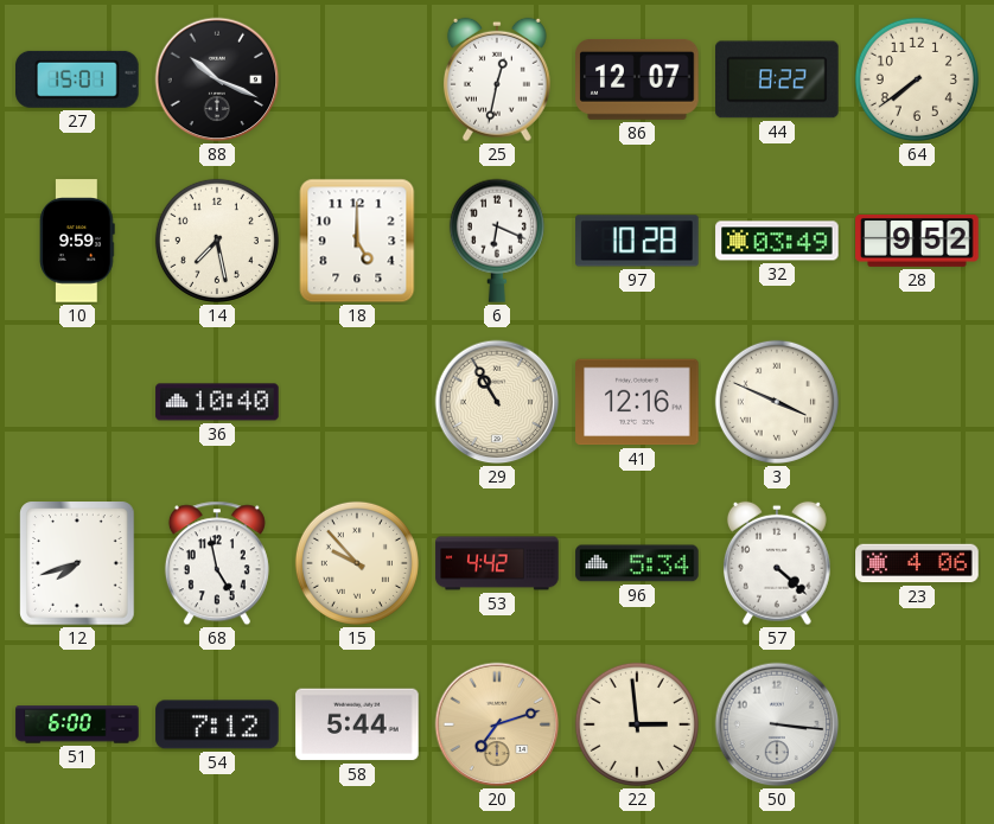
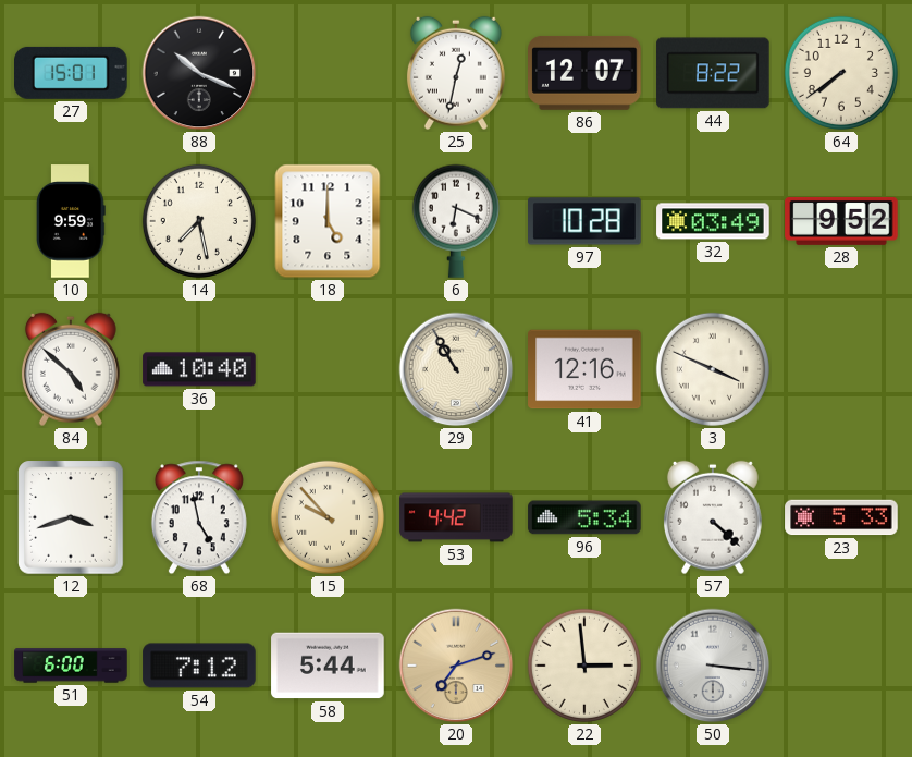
84: none -> 4:52
12: 7:42 -> 3:42
23: 4:06 -> 5:33
